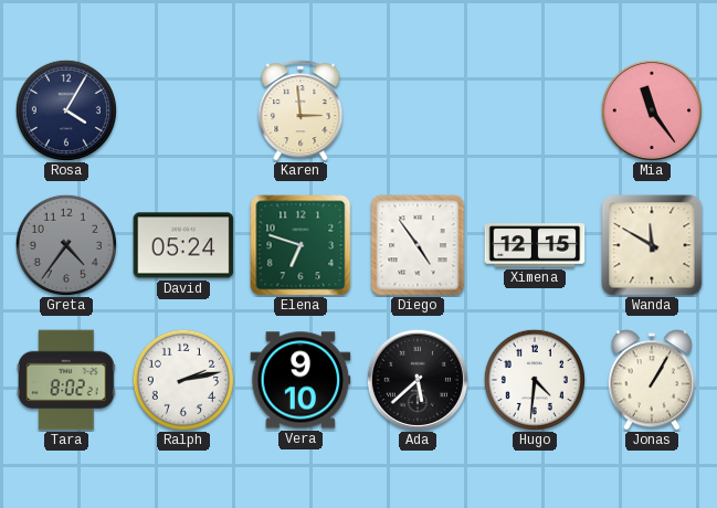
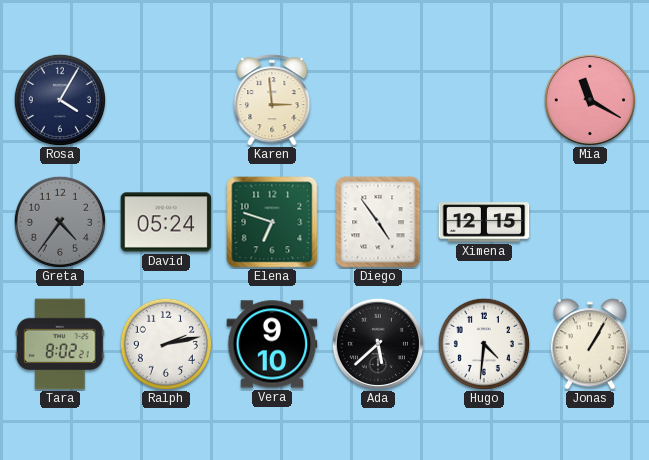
Mia: 11:24 -> 11:20
Wanda: 11:50 -> none
